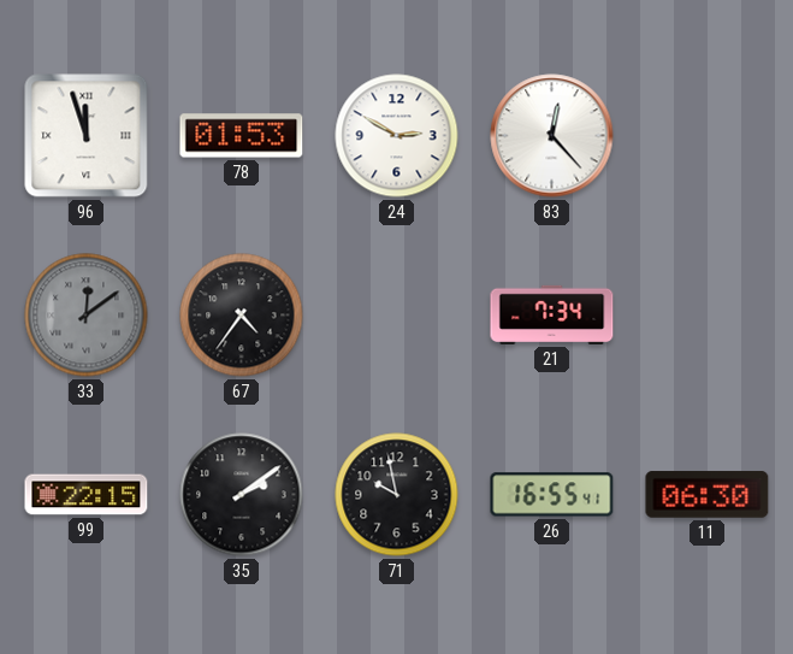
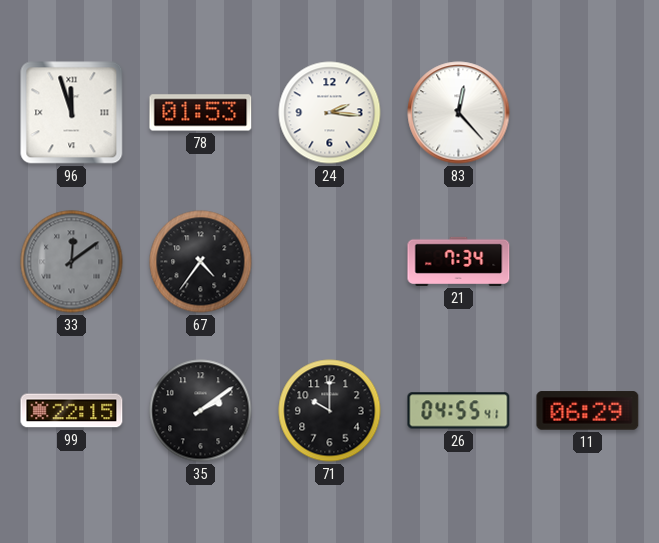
24: 2:50 -> 2:16
71: 9:58 -> 10:00
26: 16:55 -> 04:55
11: 06:30 -> 06:29
